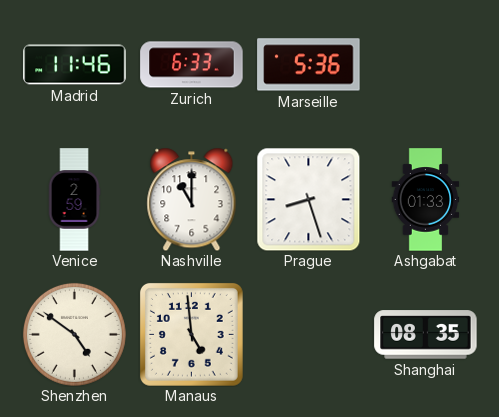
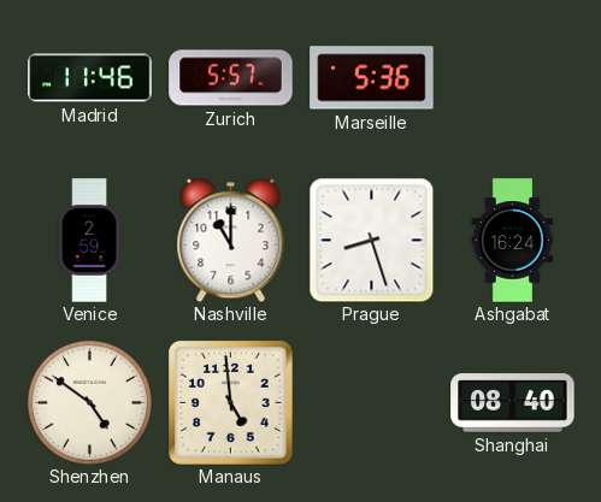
Zurich: 6:33 -> 5:57
Ashgabat: 01:33 -> 16:24
Shanghai: 08:35 -> 08:40
